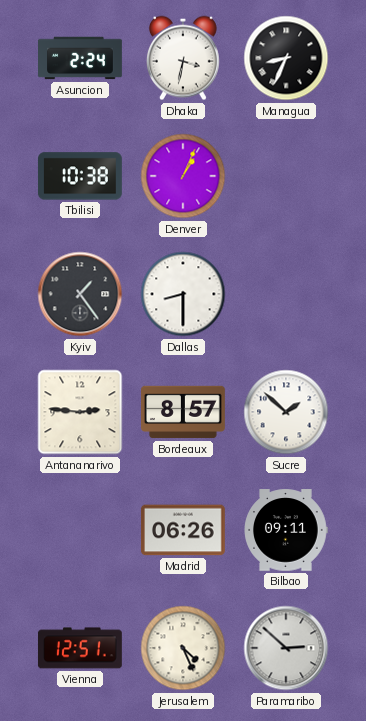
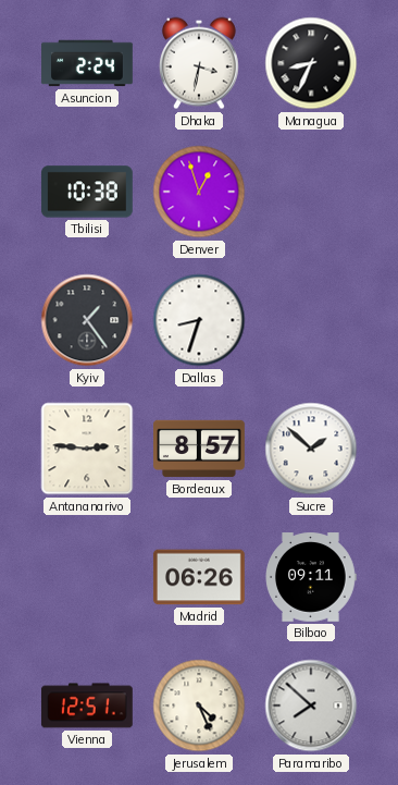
Denver: 1:04 -> 12:57
Dallas: 8:30 -> 8:33
Paramaribo: 2:52 -> 7:52
